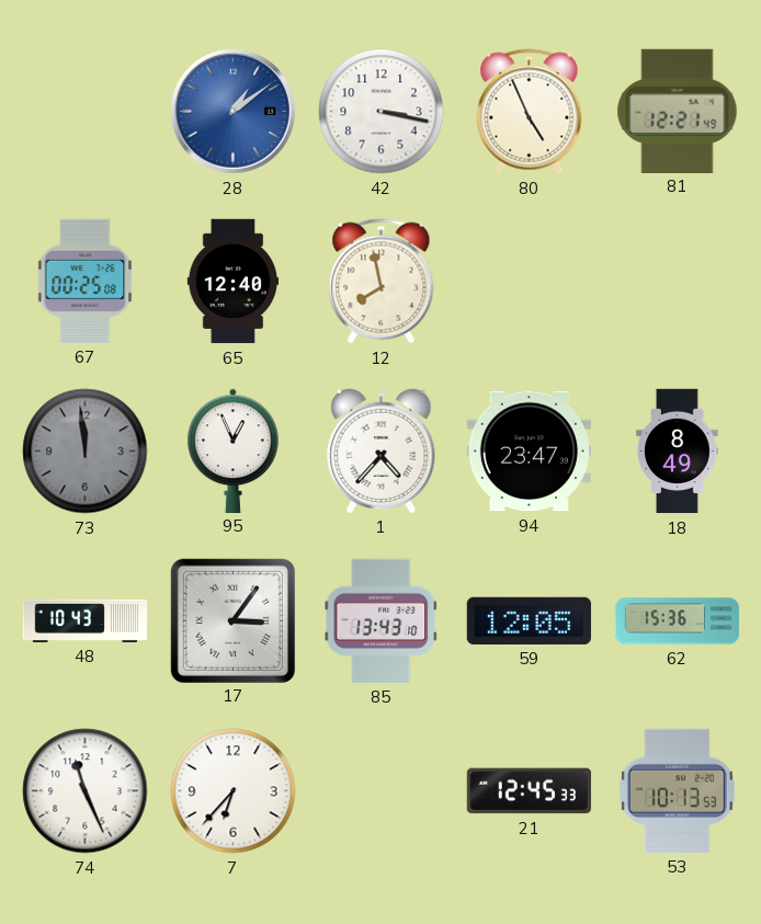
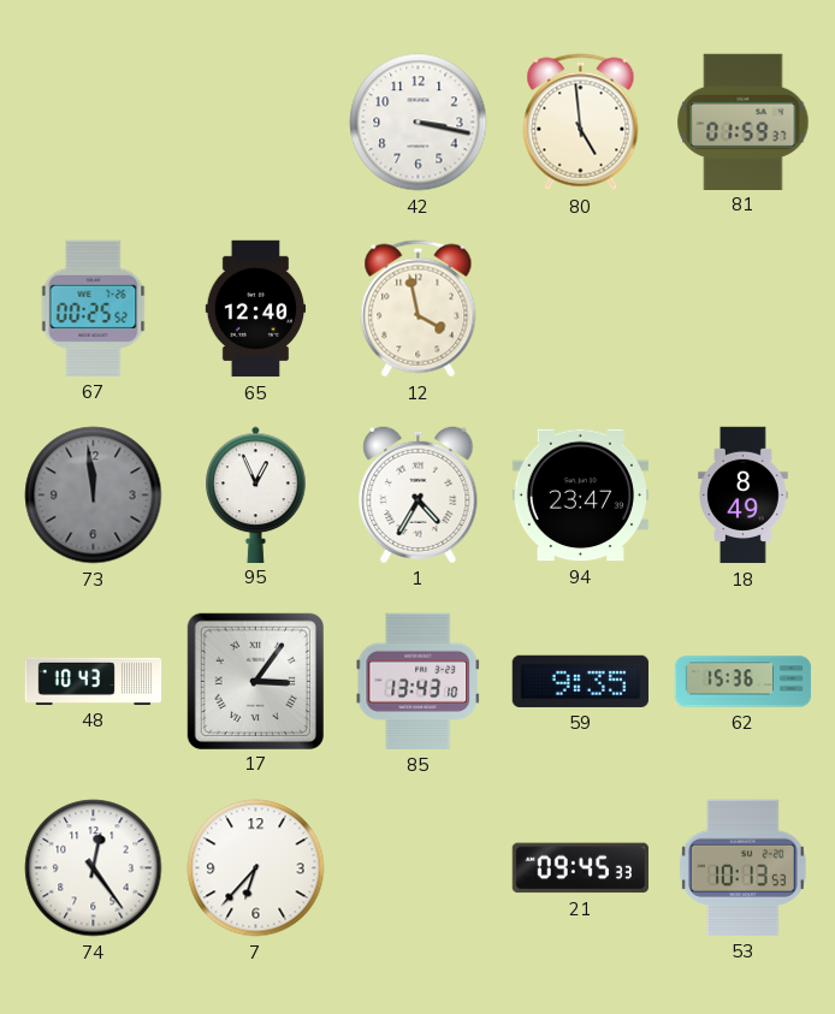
28: 1:09 -> none
80: 4:56 -> 4:59
81: 12:21 -> 01:59
67: 00:25:08 -> 00:25:52
12: 7:58 -> 3:58
1: 4:37 -> 4:35
59: 12:05 -> 9:35
74: 11:26 -> 12:24
21: 12:45 -> 09:45
